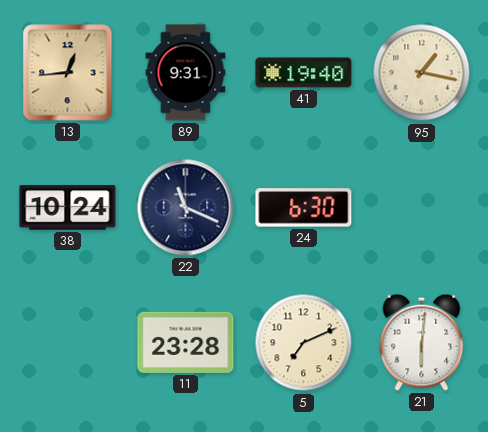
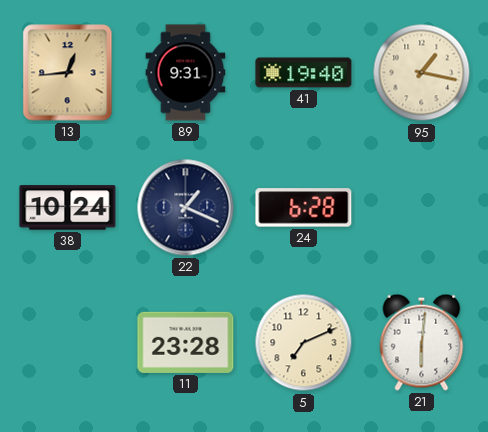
22: 11:19 -> 1:19
24: 6:30 -> 6:28
